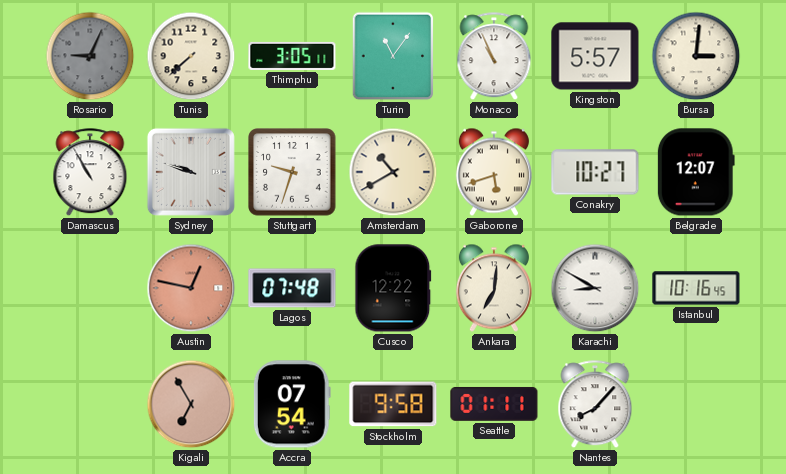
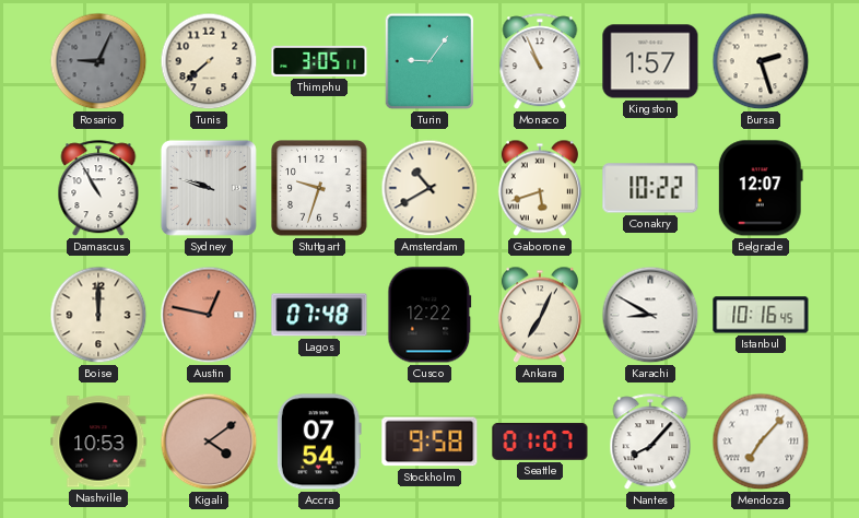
Turin: 11:06 -> 9:06
Kingston: 5:57 -> 1:57
Bursa: 3:01 -> 2:27
Conakry: 10:27 -> 10:22
Boise: none -> 12:00
Ankara: 7:01 -> 7:04
Nashville: none -> 10:53
Kigali: 6:55 -> 4:09
Seattle: 01:11 -> 01:07
Mendoza: none -> 7:07
